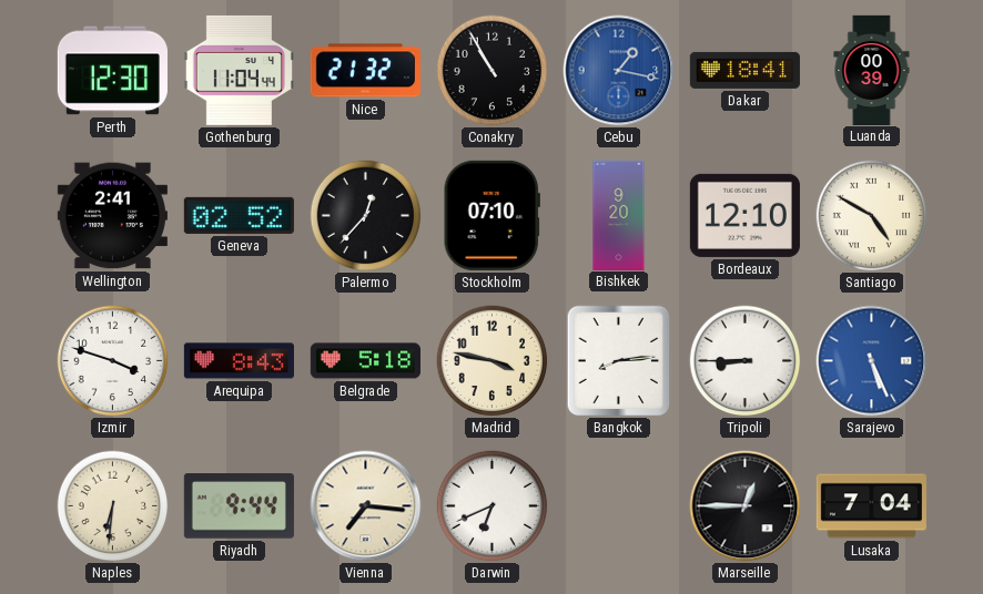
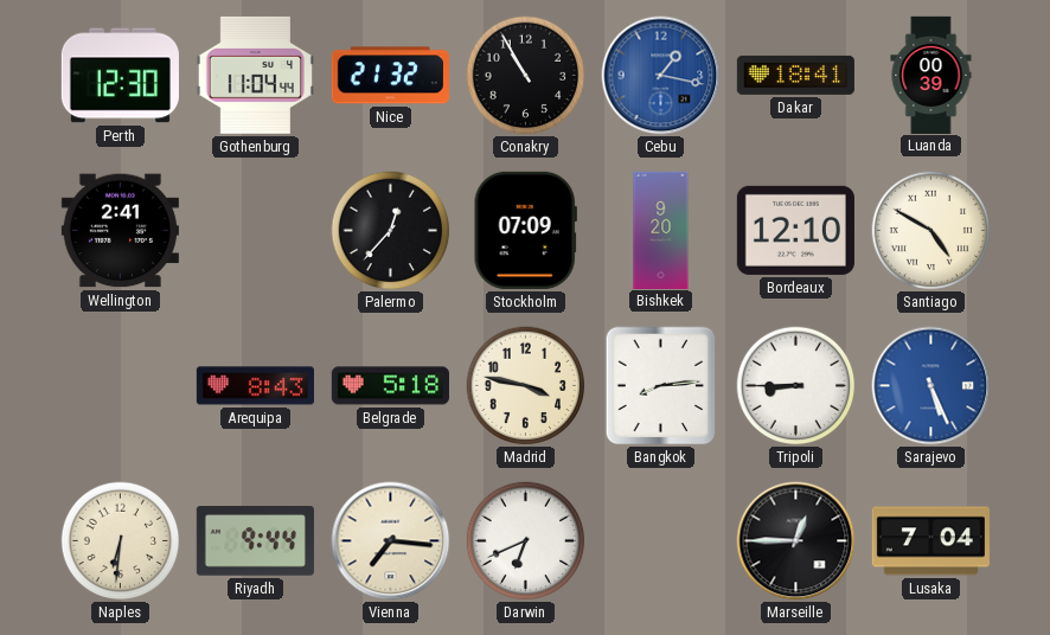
Geneva: 02:52 -> none
Stockholm: 07:10 -> 07:09
Izmir: 3:48 -> none
